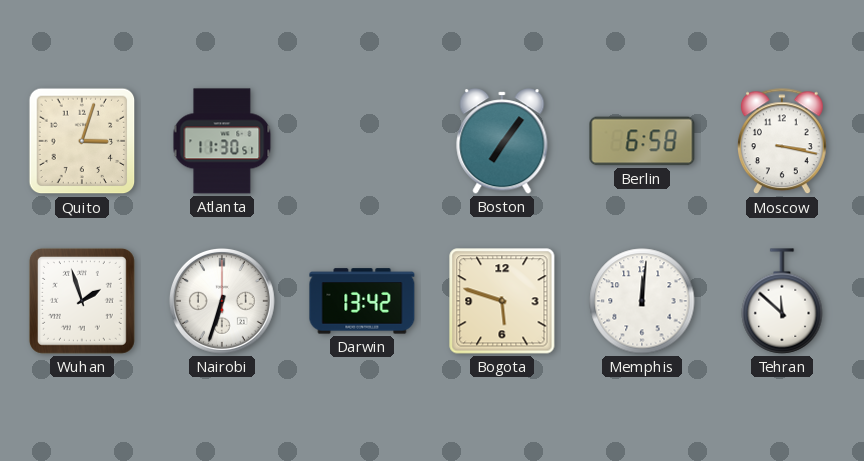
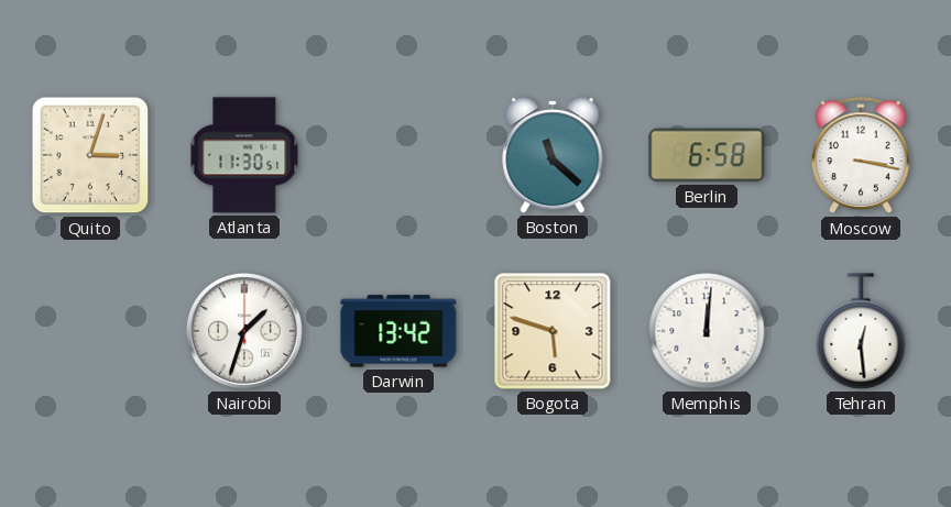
Boston: 7:06 -> 11:22
Wuhan: 1:57 -> none
Nairobi: 6:33 -> 1:33
Tehran: 11:52 -> 12:29
